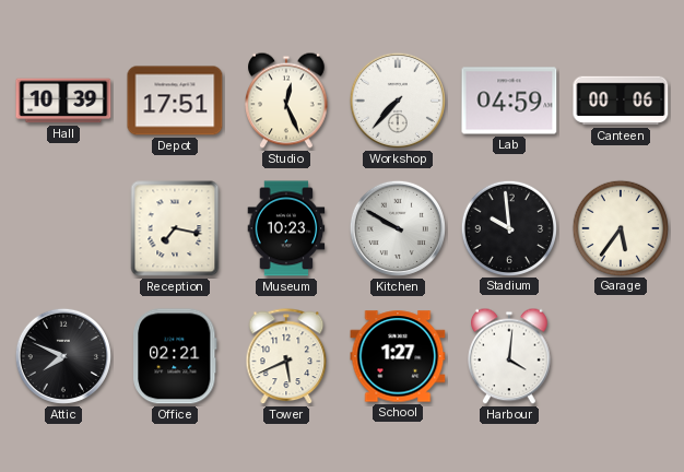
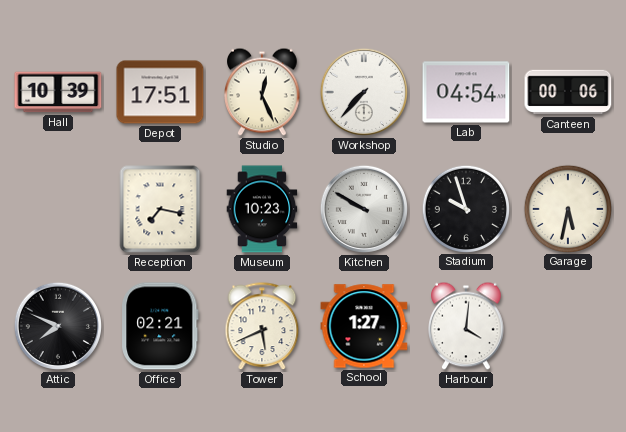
Lab: 04:59 -> 04:54
Stadium: 9:59 -> 9:57
Garage: 5:36 -> 5:32
